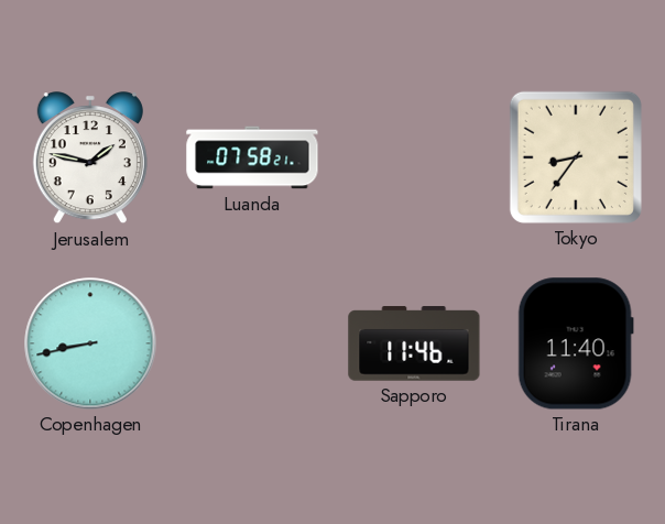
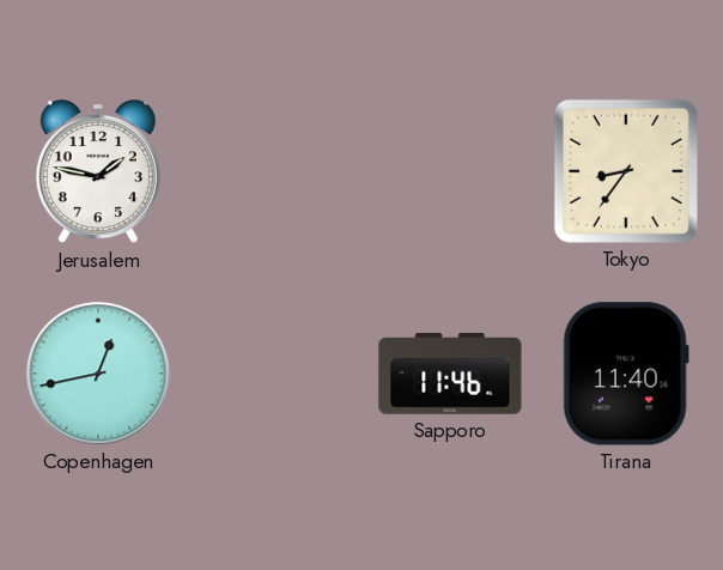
Luanda: 07:58 -> none
Copenhagen: 8:43 -> 12:43
